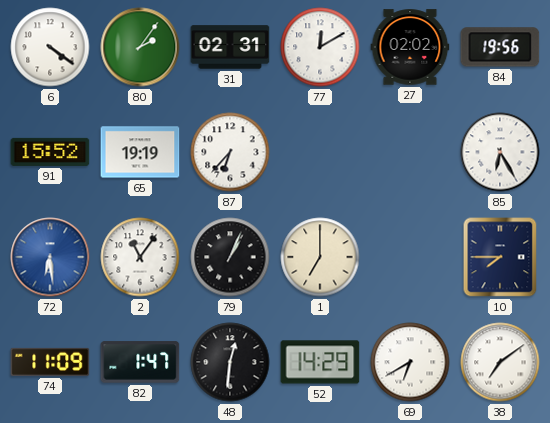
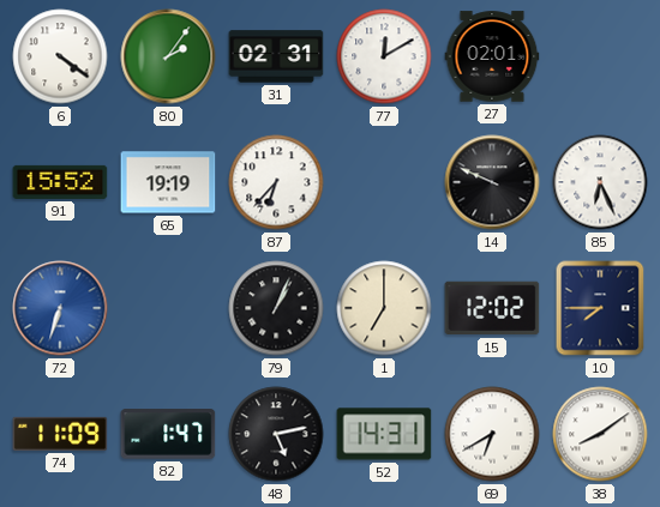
27: 02:02 -> 02:01
84: 19:56 -> none
14: none -> 9:49
85: 6:25 -> 6:26
72: 6:29 -> 6:33
2: 11:06 -> none
15: none -> 12:02
48: 12:31 -> 5:13
52: 14:29 -> 14:31
38: 7:09 -> 8:09
